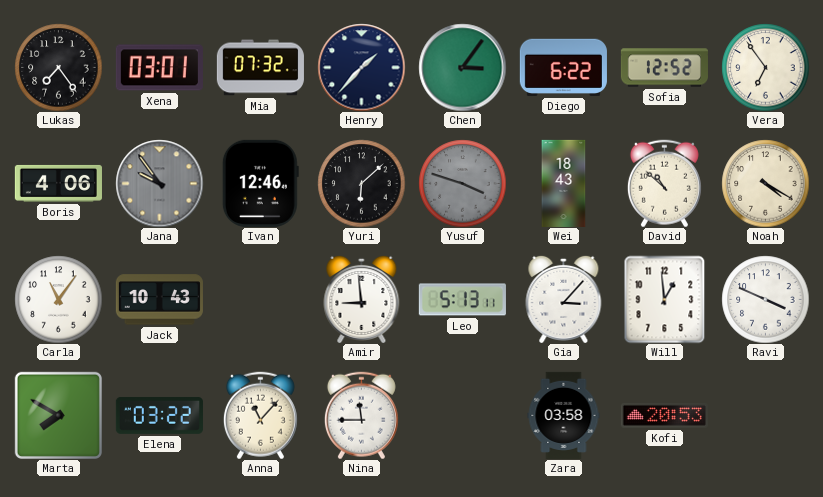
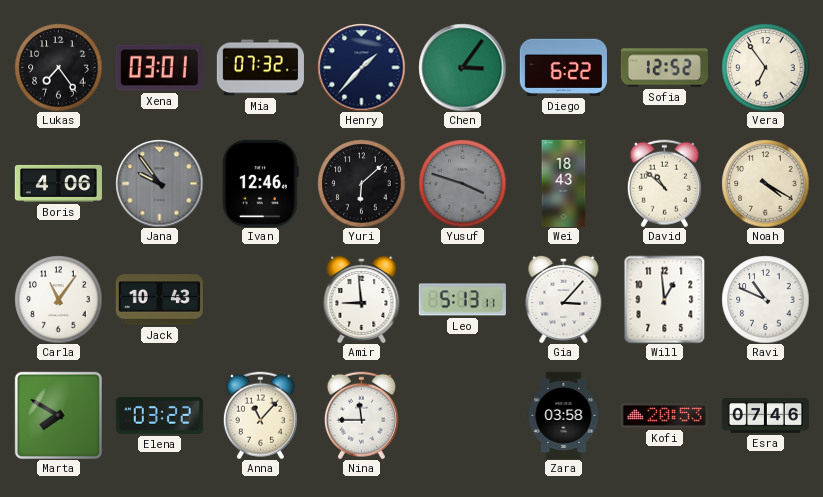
Ravi: 3:49 -> 10:49
Esra: none -> 07:46
